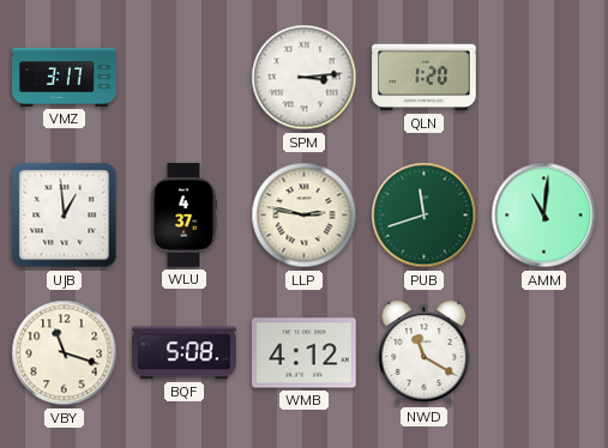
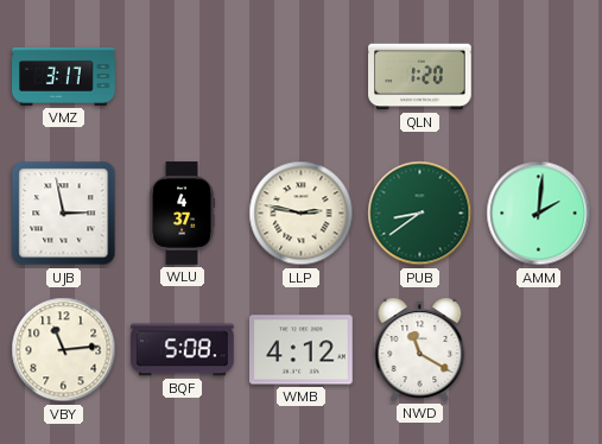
SPM: 3:14 -> none
UJB: 12:59 -> 2:58
PUB: 11:42 -> 8:39
AMM: 11:01 -> 2:01
VBY: 11:18 -> 11:14
